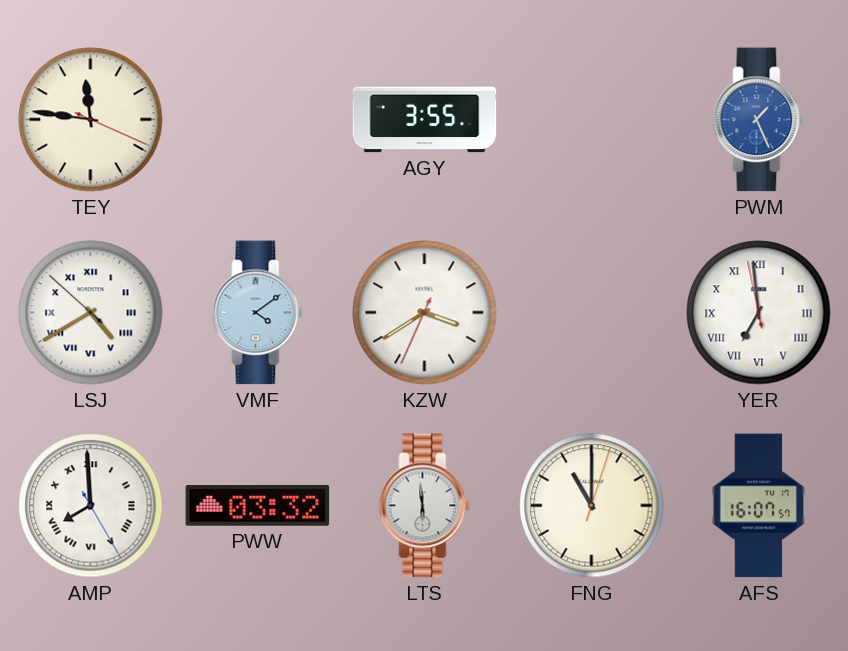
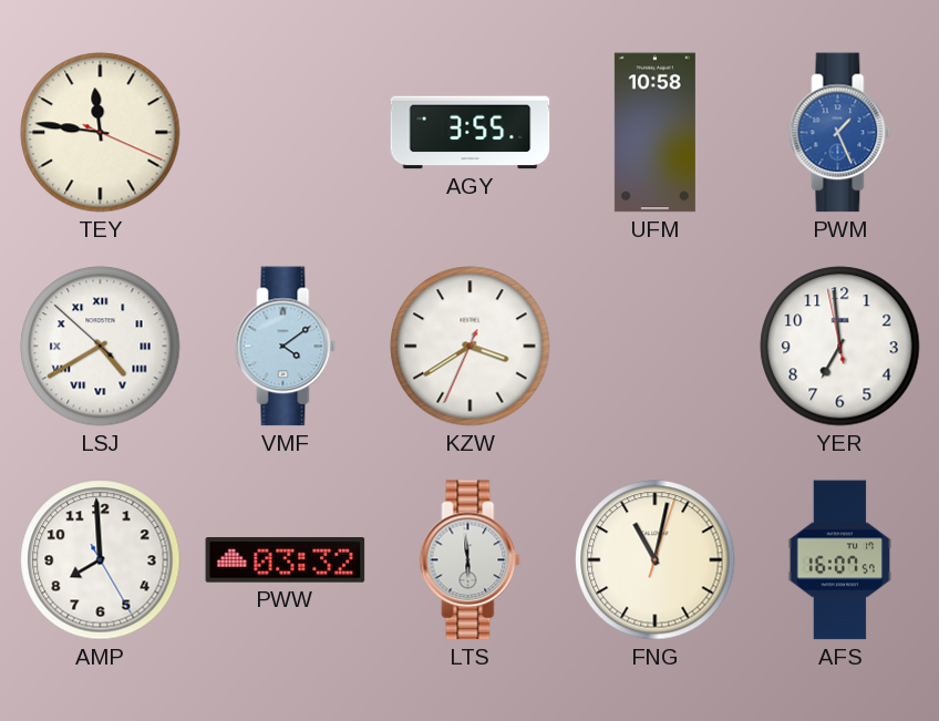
UFM: none -> 10:58
YER numerals: Roman -> Arabic
AMP numerals: Roman -> Arabic
FNG: 11:00 -> 11:02
